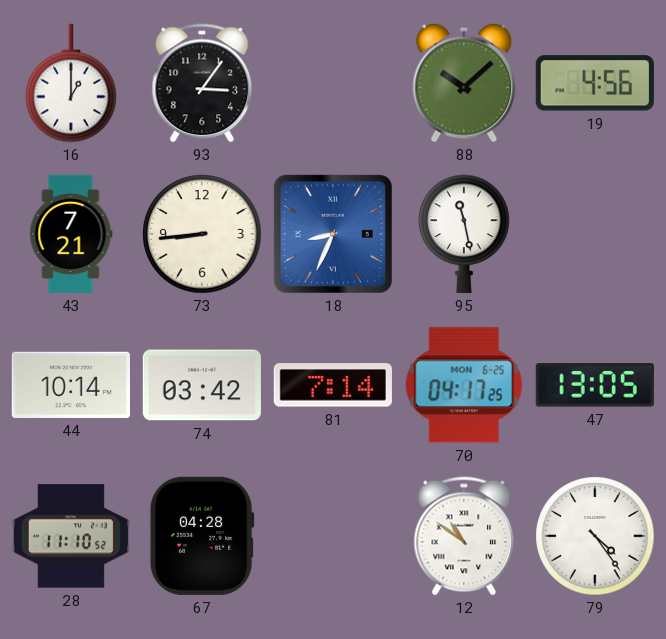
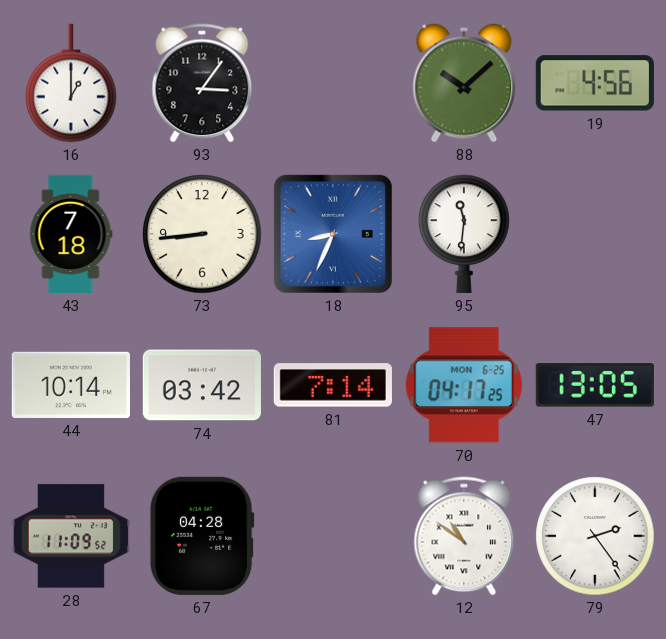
43: 7:21 -> 7:18
95: 11:28 -> 11:31
28: 11:10 -> 11:09
79: 4:24 -> 2:24
